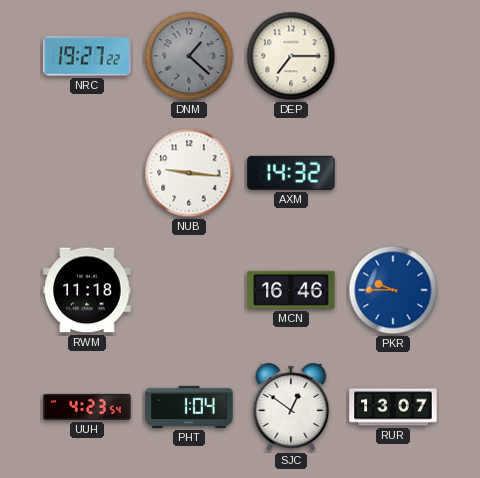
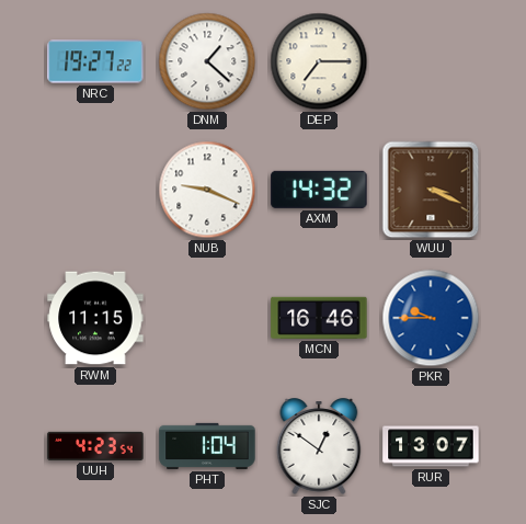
DNM dial: grey -> white
NUB: 9:16 -> 9:19
WUU: none -> 3:19
RWM: 11:18 -> 11:15
